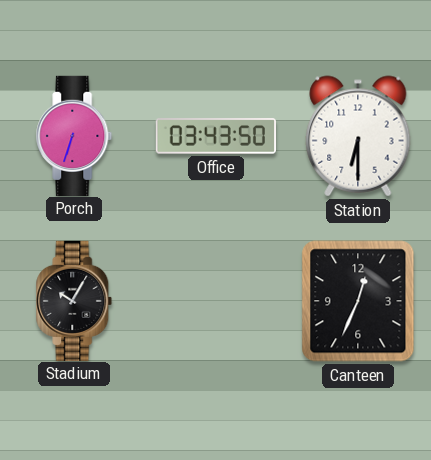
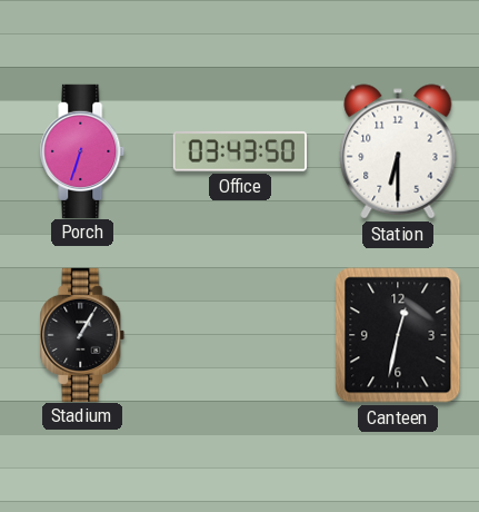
Stadium: 10:05 -> 1:05
Canteen: 12:34 -> 12:32
